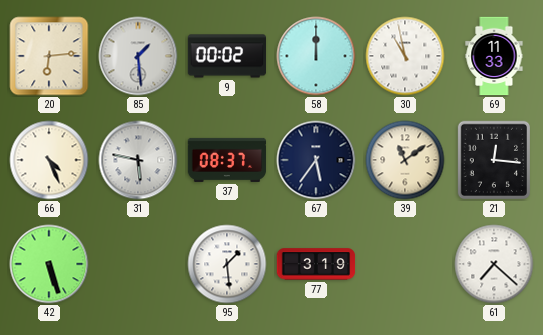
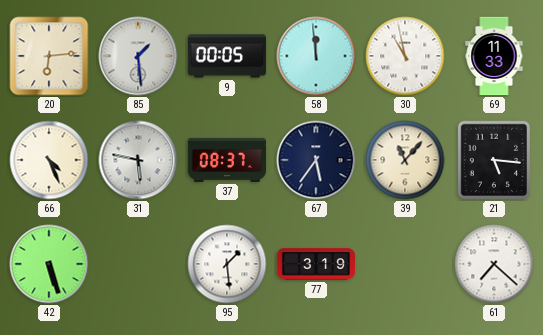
9: 00:02 -> 00:05
58: 12:00 -> 11:59
39: 11:09 -> 11:07
21: 12:16 -> 5:16
